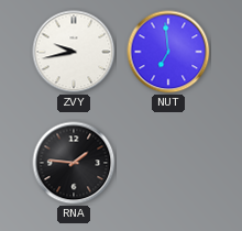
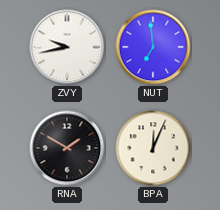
RNA: 1:46 -> 1:50
BPA: none -> 12:04
